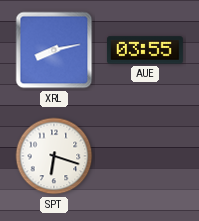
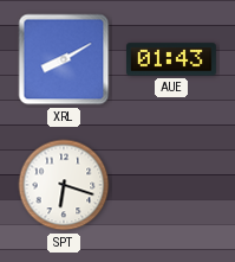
XRL: 8:13 -> 8:10
AUE: 03:55 -> 01:43
